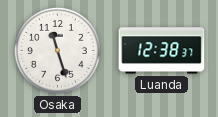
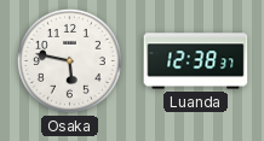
Osaka: 11:27 -> 5:47
